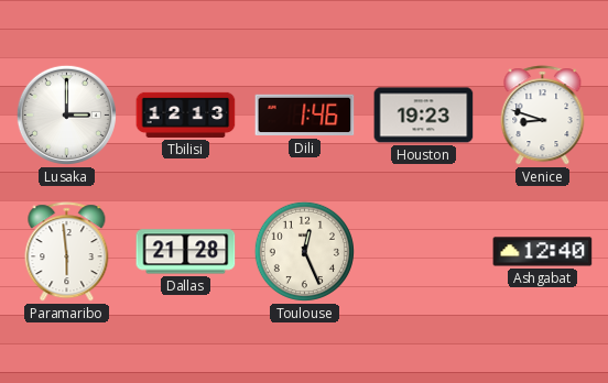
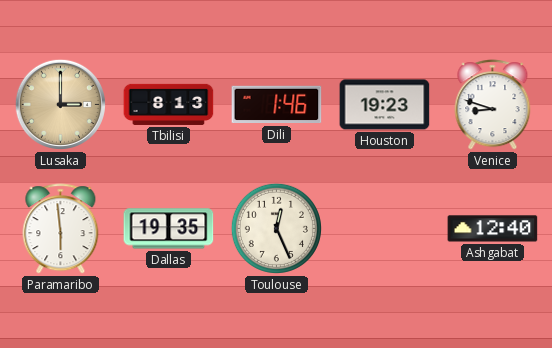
Lusaka dial: white -> champagne
Tbilisi: 12:13 -> 8:13
Dallas: 21:28 -> 19:35
